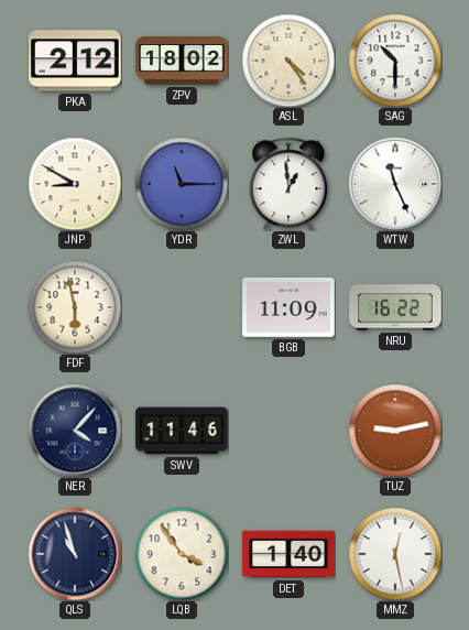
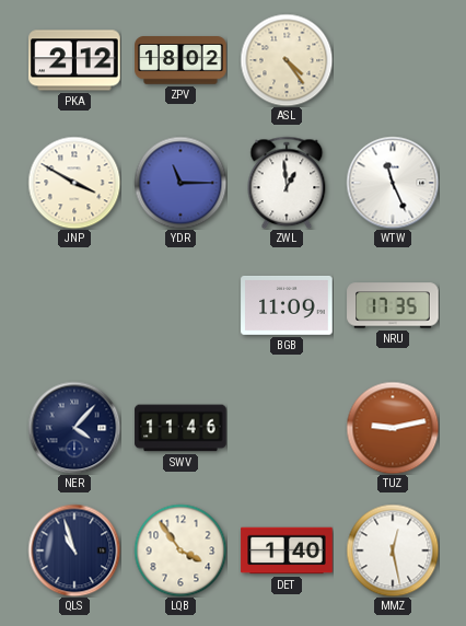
SAG: 10:30 -> none
JNP: 8:50 -> 3:50
FDF: 5:58 -> none
NRU: 16:22 -> 17:35
